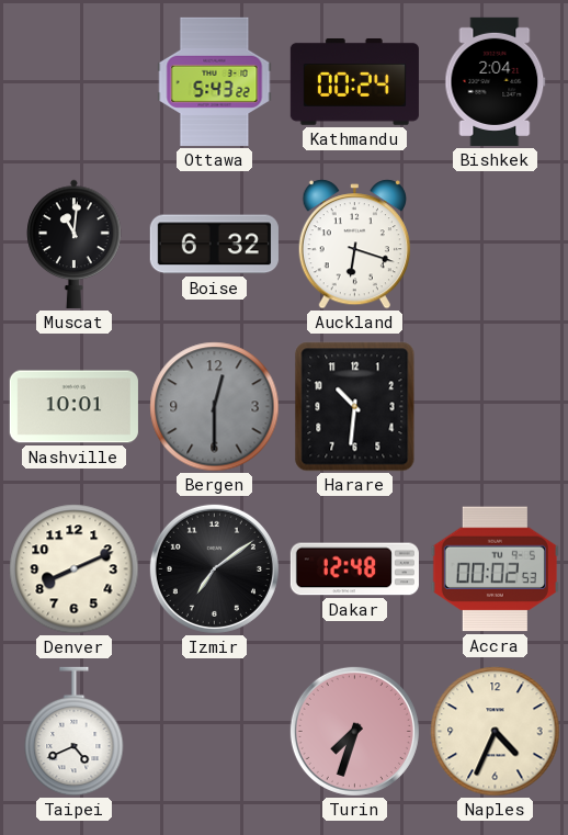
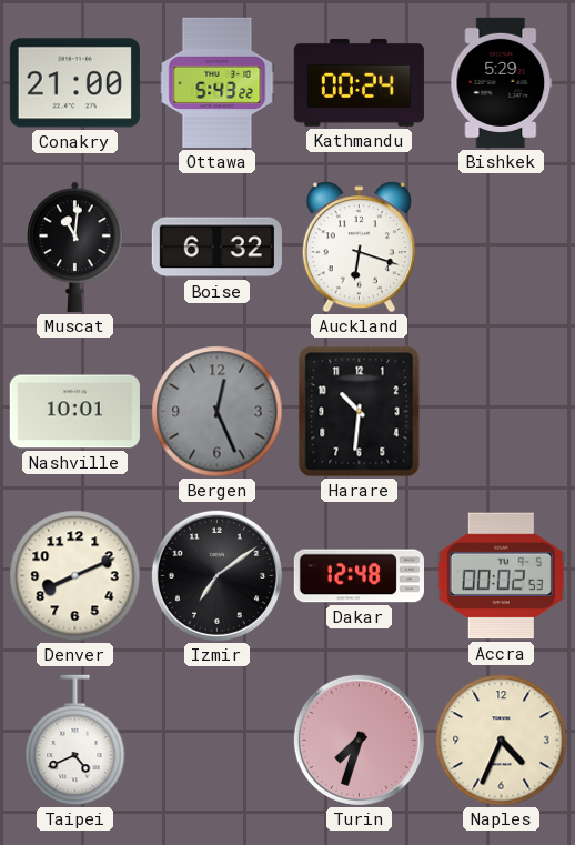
Conakry: none -> 21:00
Bishkek: 2:04 -> 5:29
Bergen: 12:30 -> 12:26
